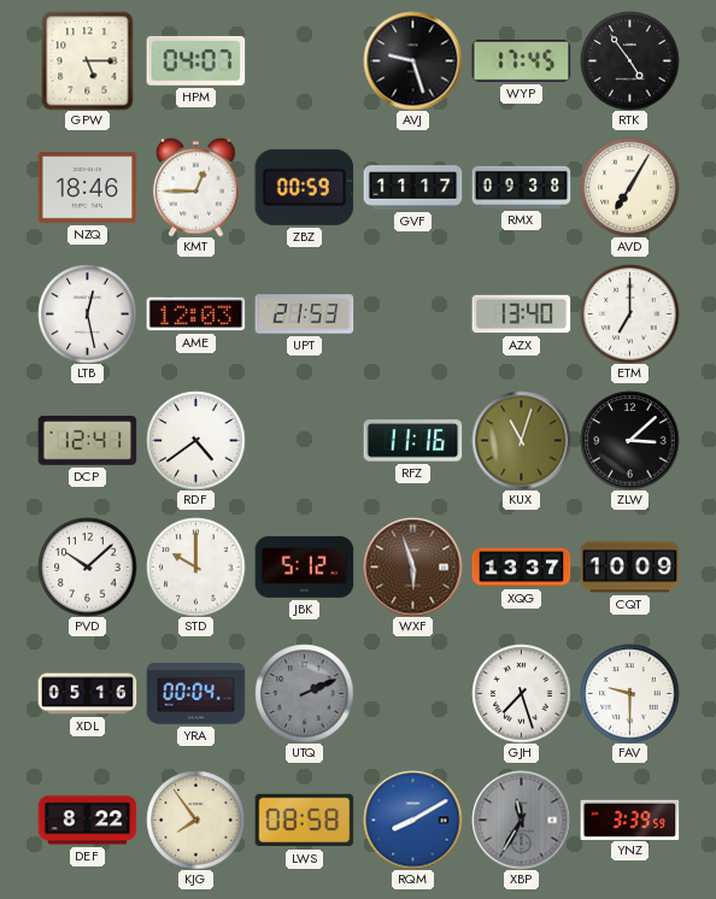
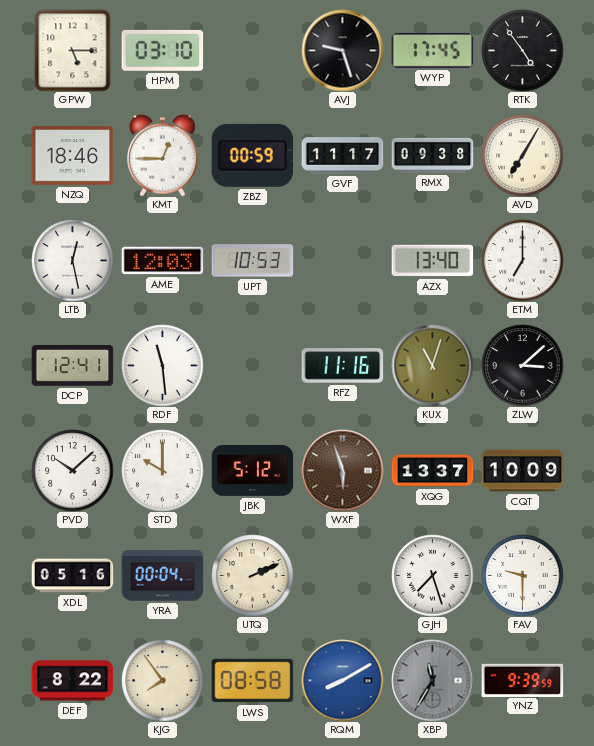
HPM: 04:07 -> 03:10
UPT: 21:53 -> 10:53
RDF: 4:39 -> 11:29
UTQ dial: grey -> cream
YNZ: 3:39 -> 9:39
